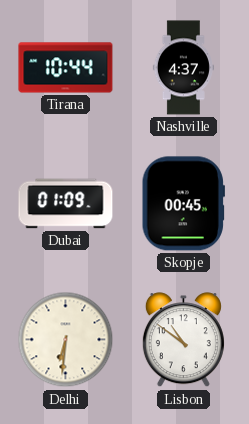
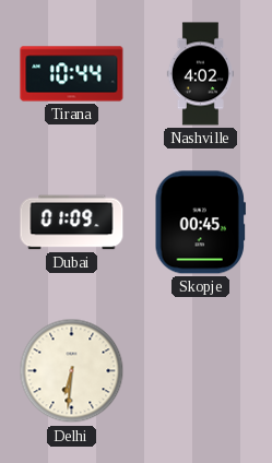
Nashville: 4:37 -> 4:02
Lisbon: 10:51 -> none
